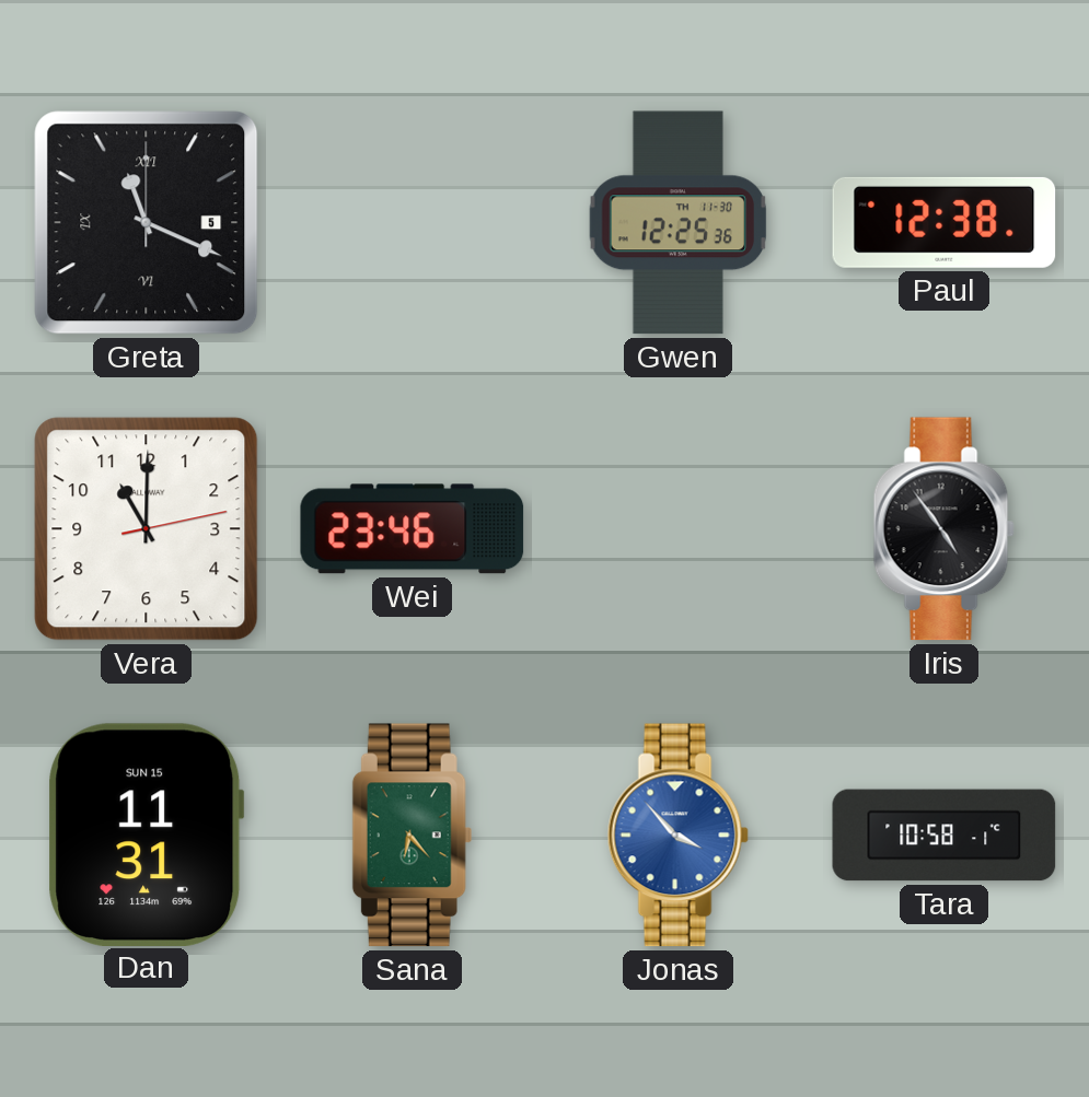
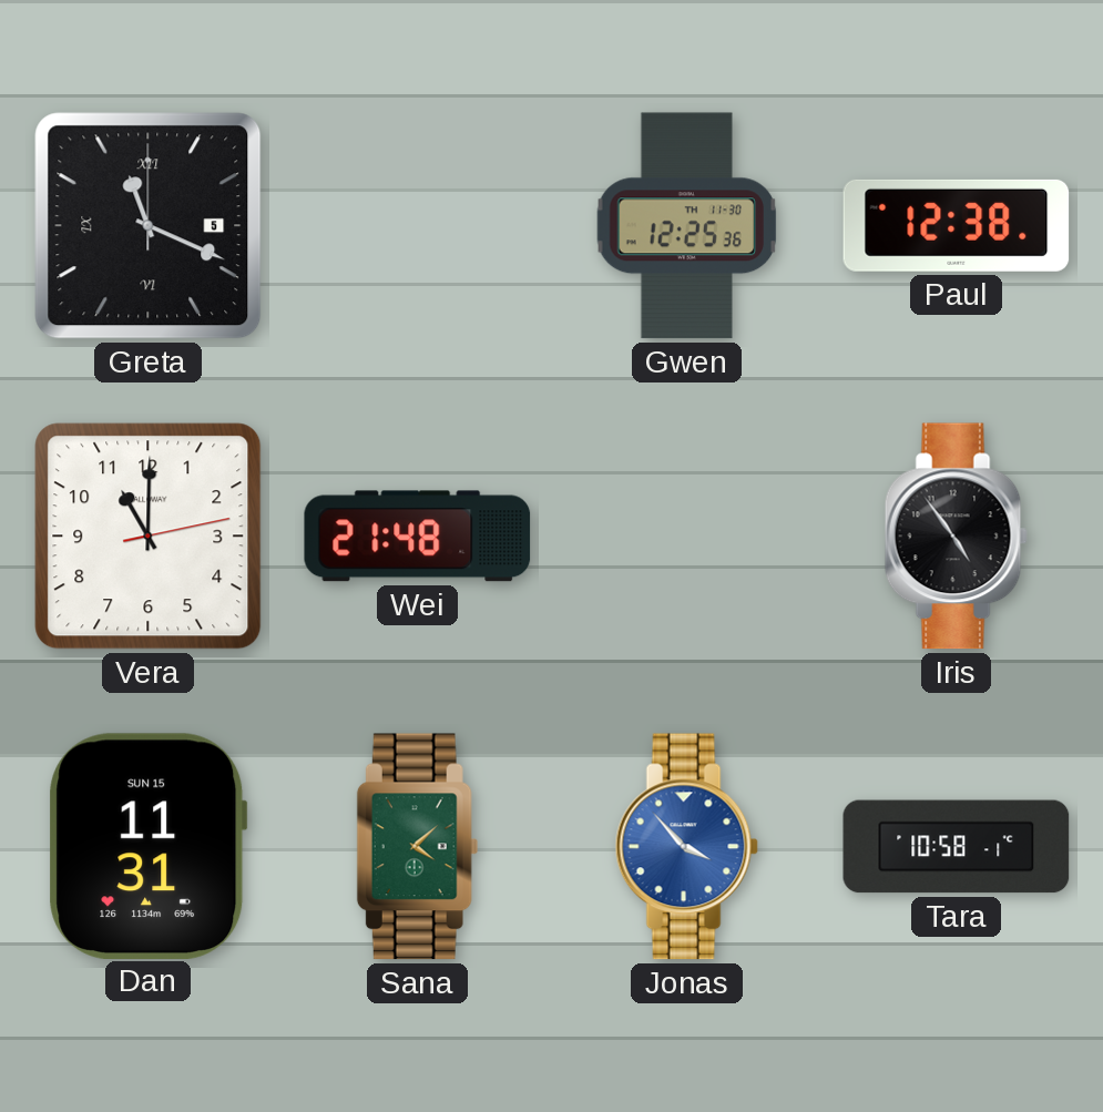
Wei: 23:46 -> 21:48
Sana: 6:23 -> 4:08
